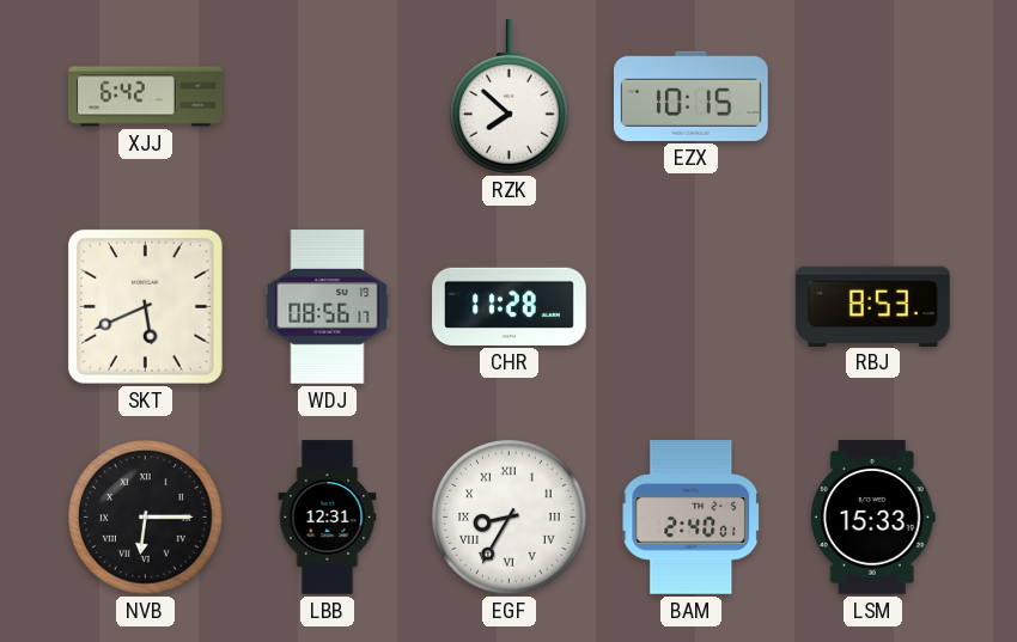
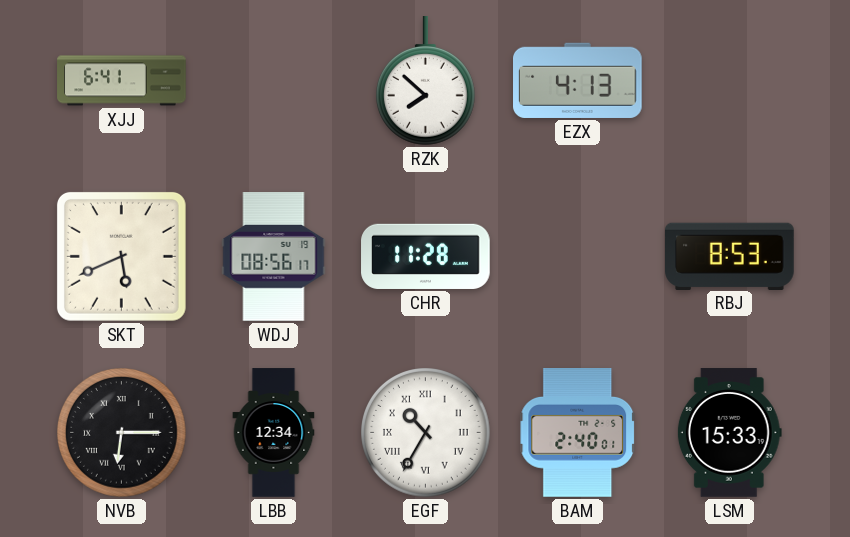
XJJ: 6:42 -> 6:41
EZX: 10:15 -> 4:13
LBB: 12:31 -> 12:34
EGF: 8:35 -> 10:35
